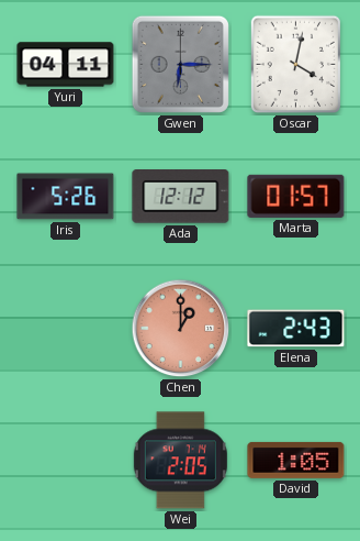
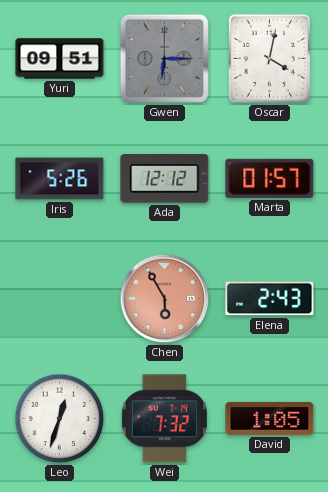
Yuri: 04:11 -> 09:51
Chen: 1:00 -> 5:55
Leo: none -> 12:33
Wei: 2:05 -> 7:32
